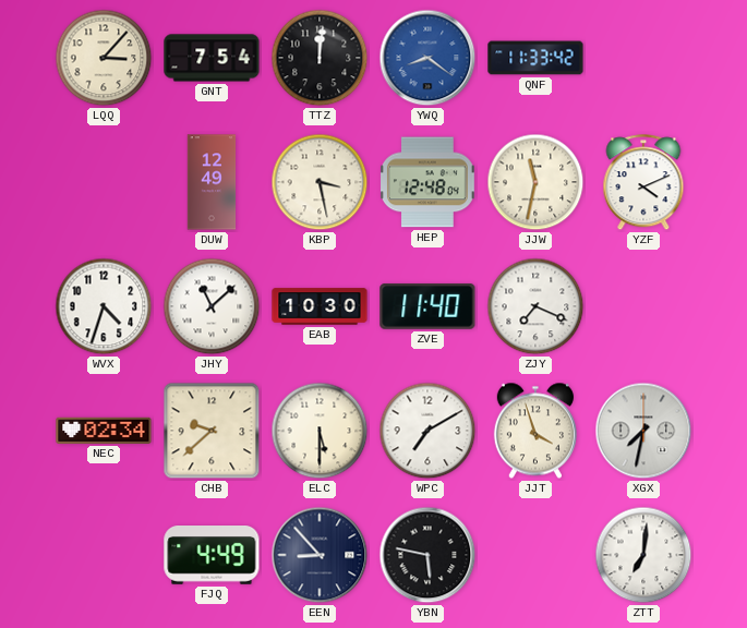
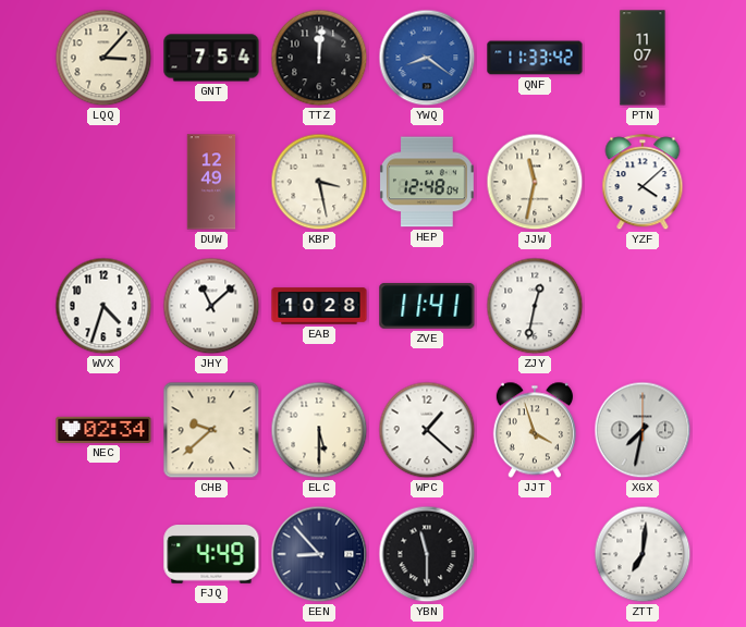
PTN: none -> 11:07
YZF: 4:11 -> 4:08
EAB: 10:30 -> 10:28
ZVE: 11:40 -> 11:41
ZJY: 7:19 -> 12:32
WPC: 7:10 -> 1:22
YBN: 5:47 -> 11:30
